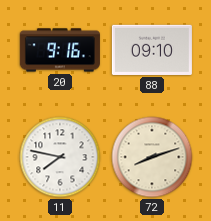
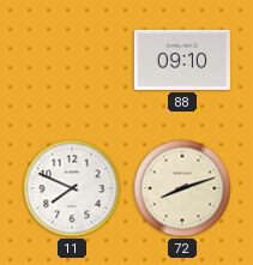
20: 9:16 -> none
11: 7:47 -> 7:49
